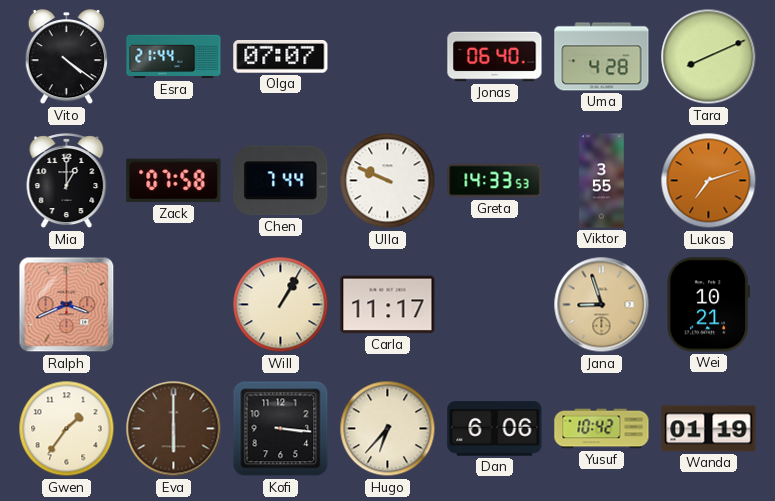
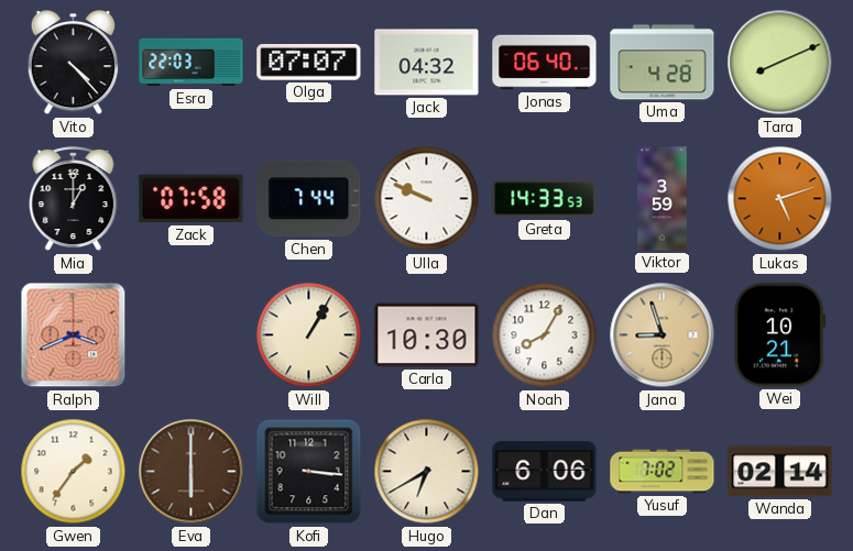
Vito: 4:21 -> 4:23
Esra: 21:44 -> 22:03
Jack: none -> 04:32
Viktor: 3:55 -> 3:59
Lukas: 7:12 -> 5:12
Carla: 11:17 -> 10:30
Noah: none -> 8:05
Hugo: 6:37 -> 6:40
Yusuf: 10:42 -> 7:02
Wanda: 01:19 -> 02:14
